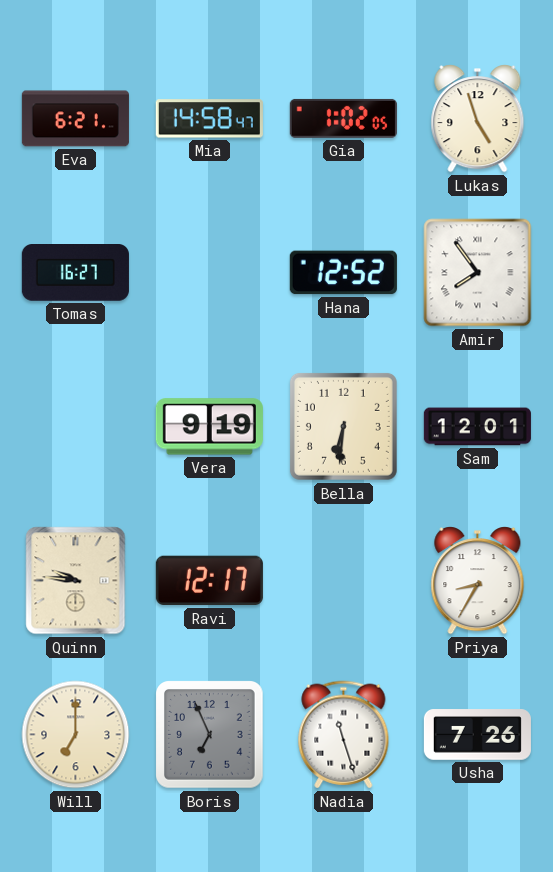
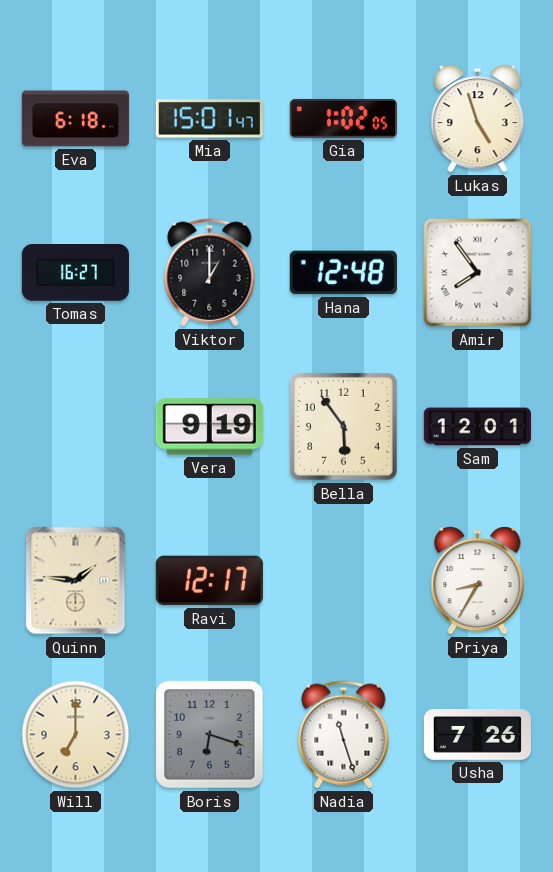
Eva: 6:21 -> 6:18
Mia: 14:58 -> 15:01
Viktor: none -> 1:00
Hana: 12:52 -> 12:48
Bella: 6:31 -> 5:54
Quinn: 9:46 -> 1:46
Boris: 6:56 -> 6:18
